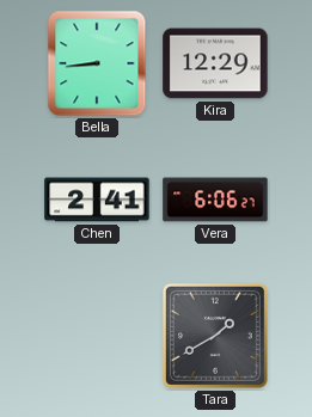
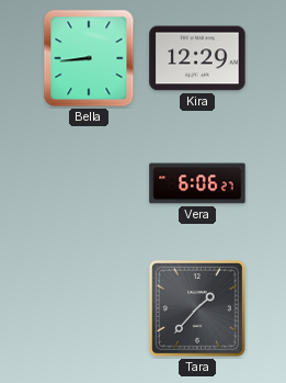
Chen: 2:41 -> none
Tara: 1:40 -> 1:37
